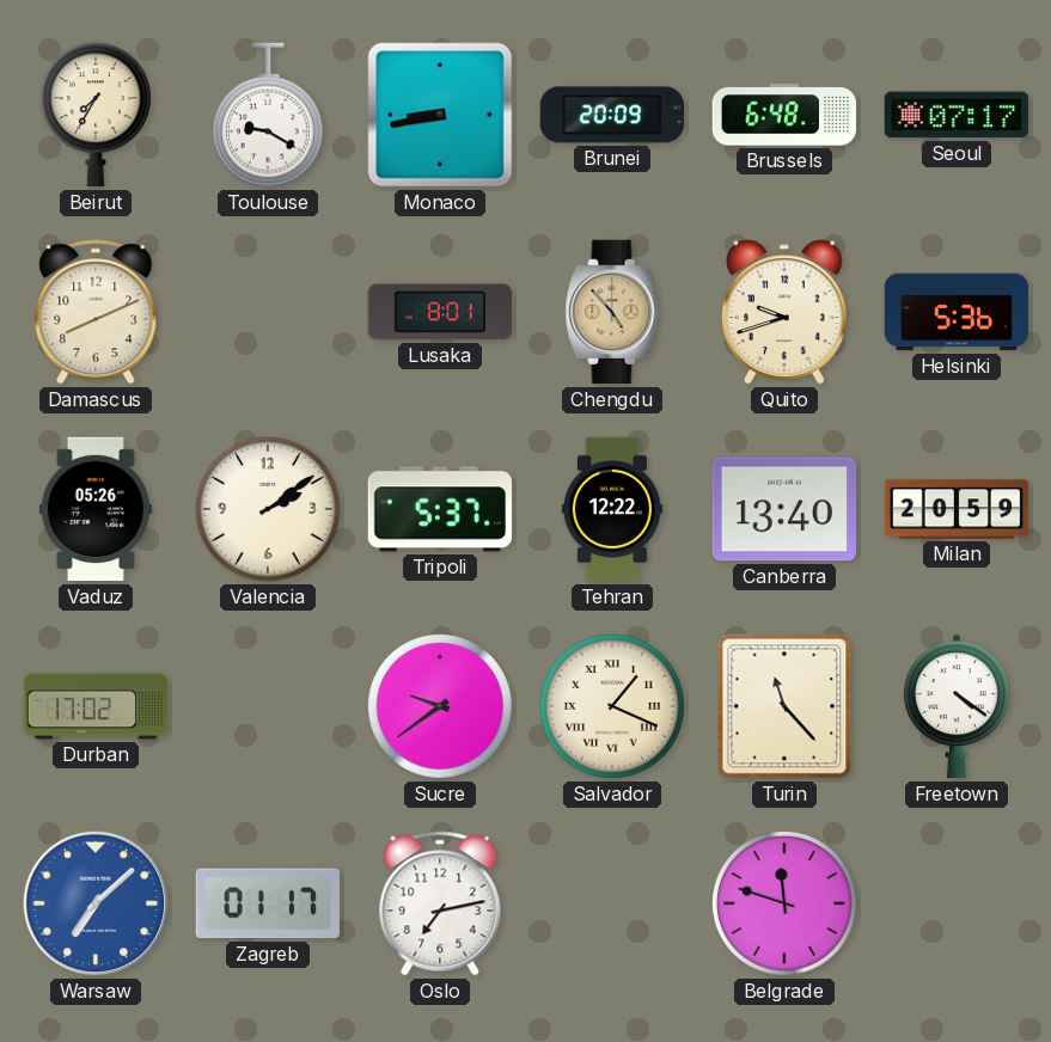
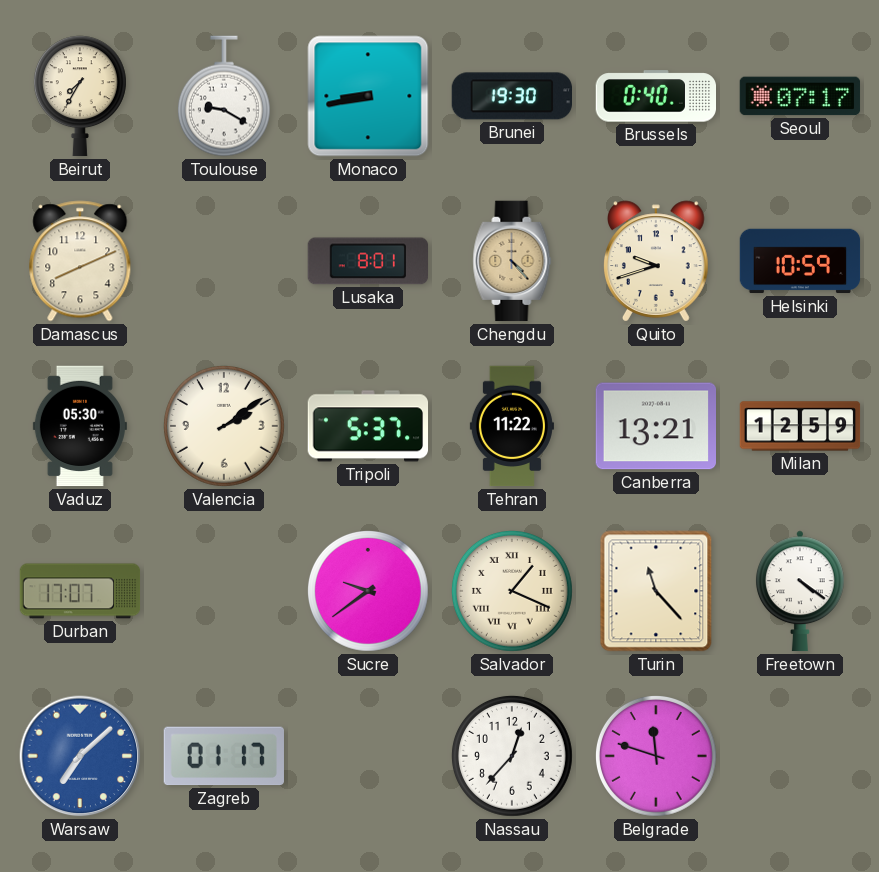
Brunei: 20:09 -> 19:30
Brussels: 6:48 -> 0:40
Chengdu: 4:53 -> 4:23
Helsinki: 5:36 -> 10:59
Vaduz: 05:26 -> 05:30
Tehran: 12:22 -> 11:22
Canberra: 13:40 -> 13:21
Milan: 20:59 -> 12:59
Durban: 17:02 -> 17:07
Oslo: 7:13 -> none
Nassau: none -> 12:37
